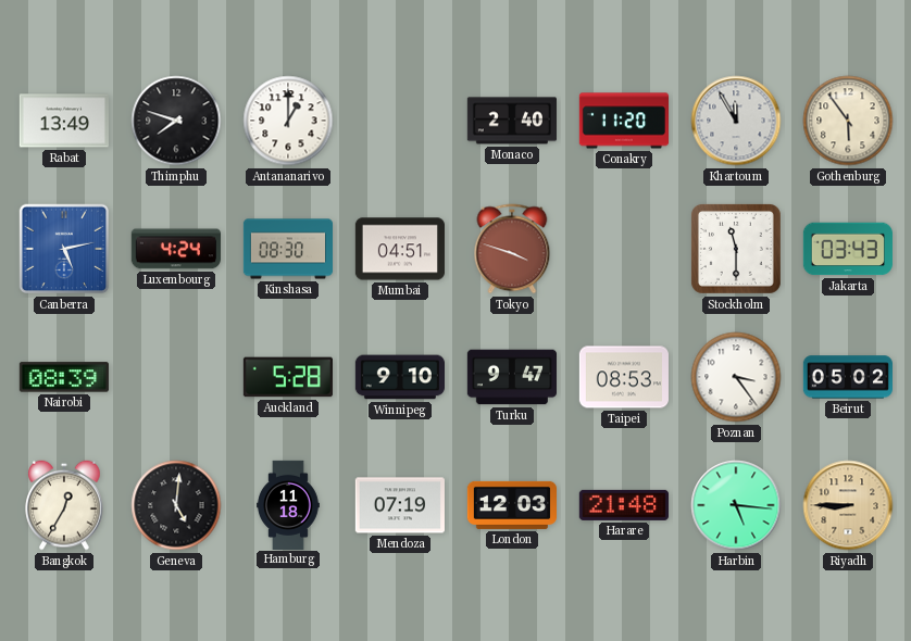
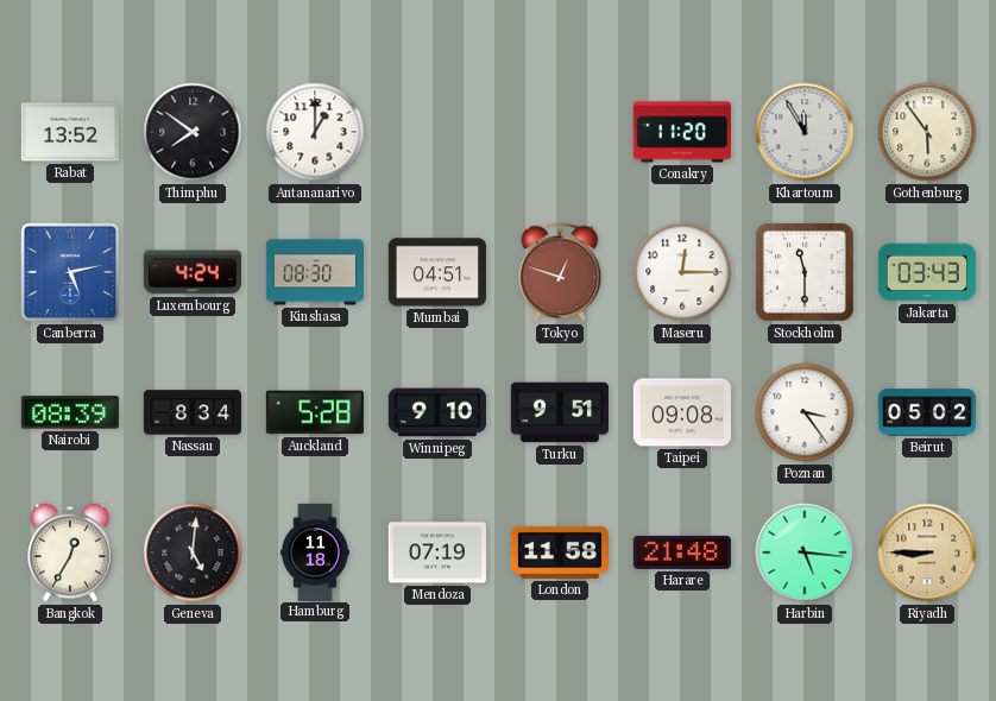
Rabat: 13:49 -> 13:52
Thimphu: 7:48 -> 7:51
Monaco: 2:40 -> none
Tokyo: 3:48 -> 12:48
Maseru: none -> 12:15
Nassau: none -> 8:34
Turku: 9:47 -> 9:51
Taipei: 08:53 -> 09:08
London: 12:03 -> 11:58
